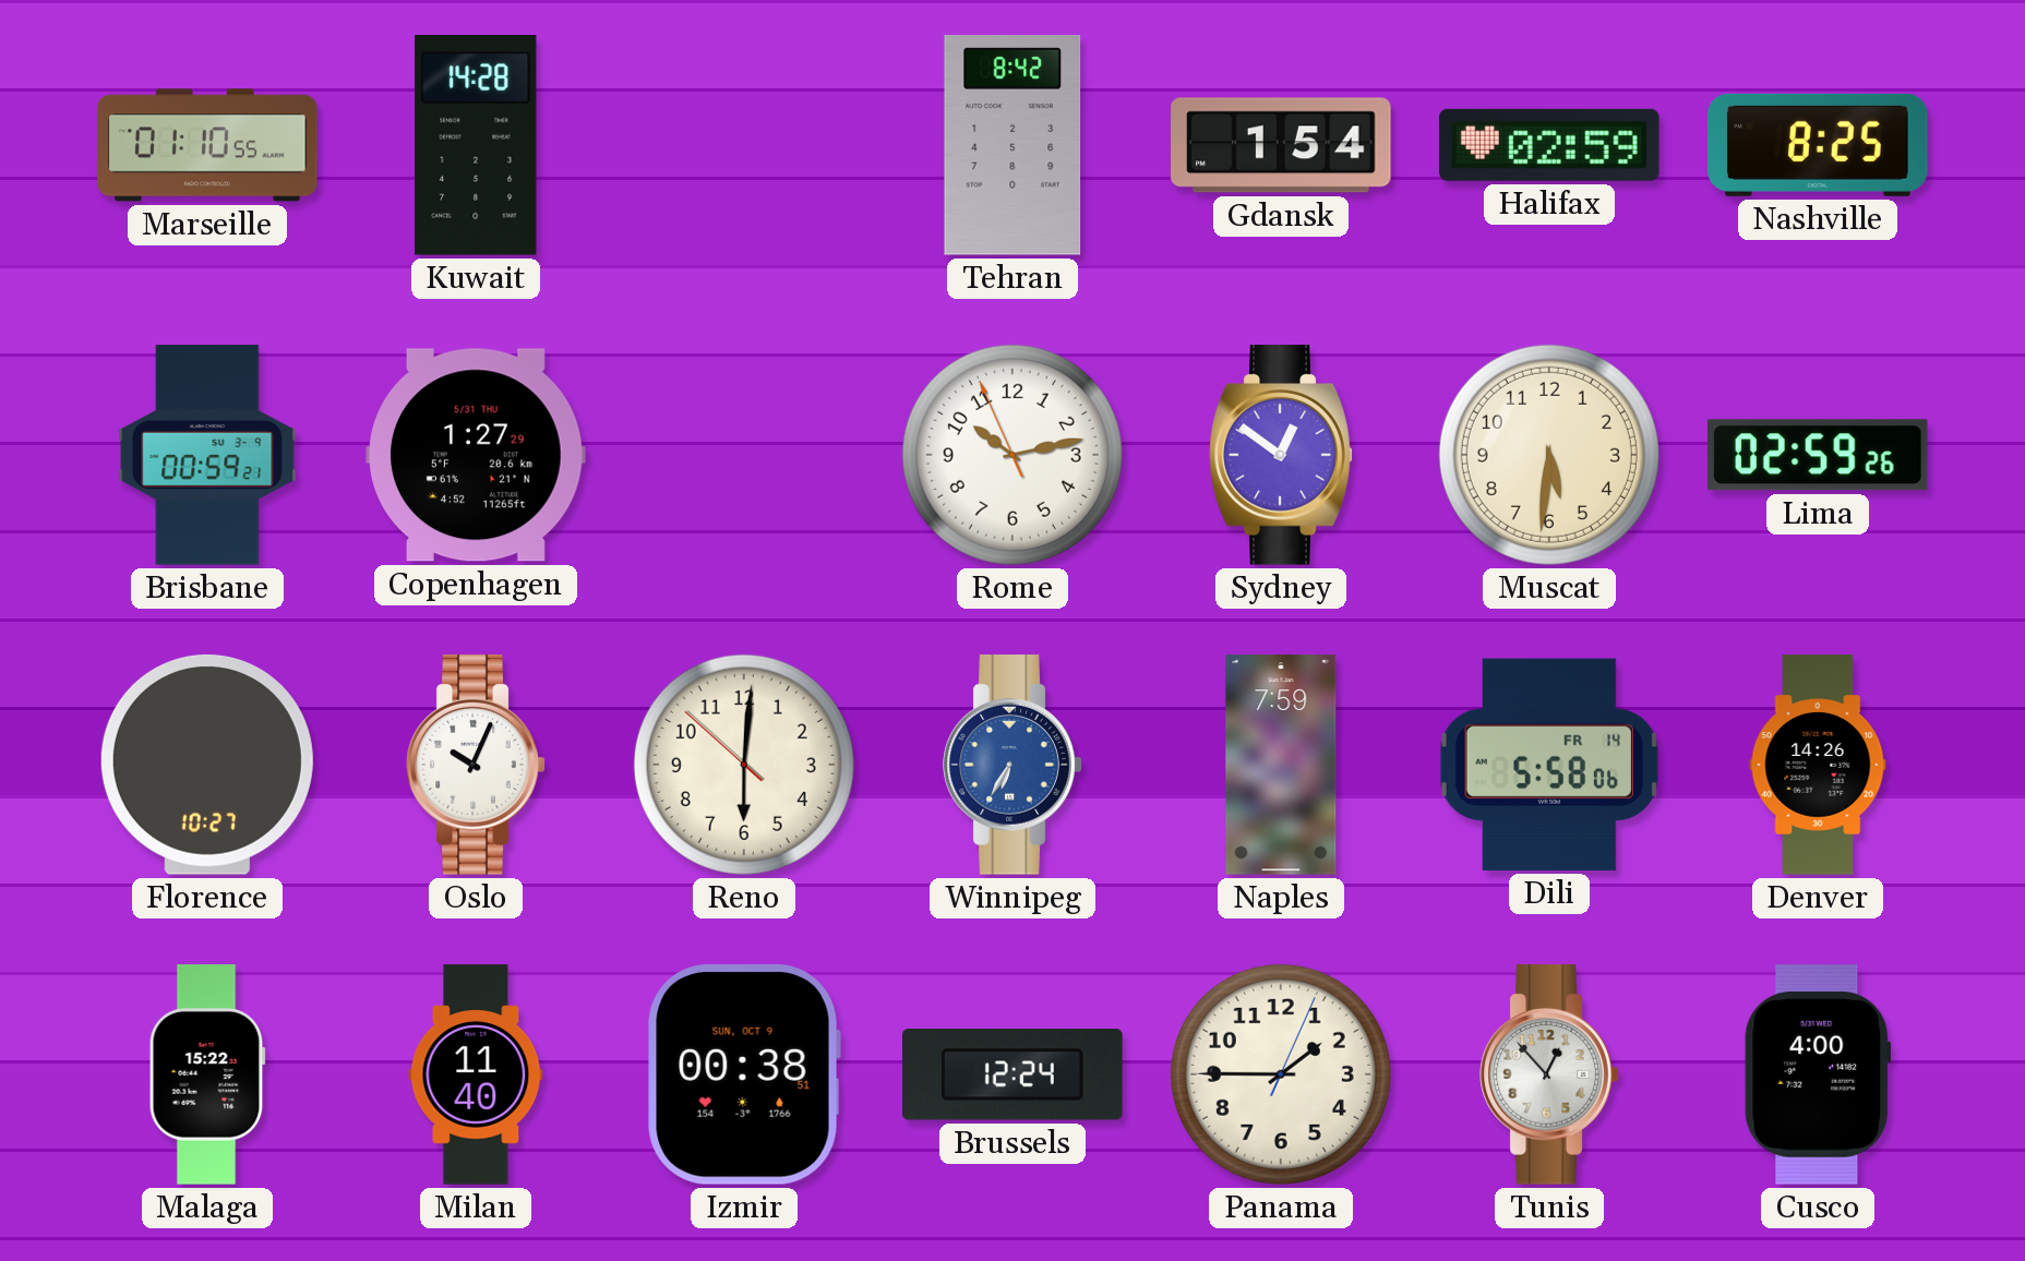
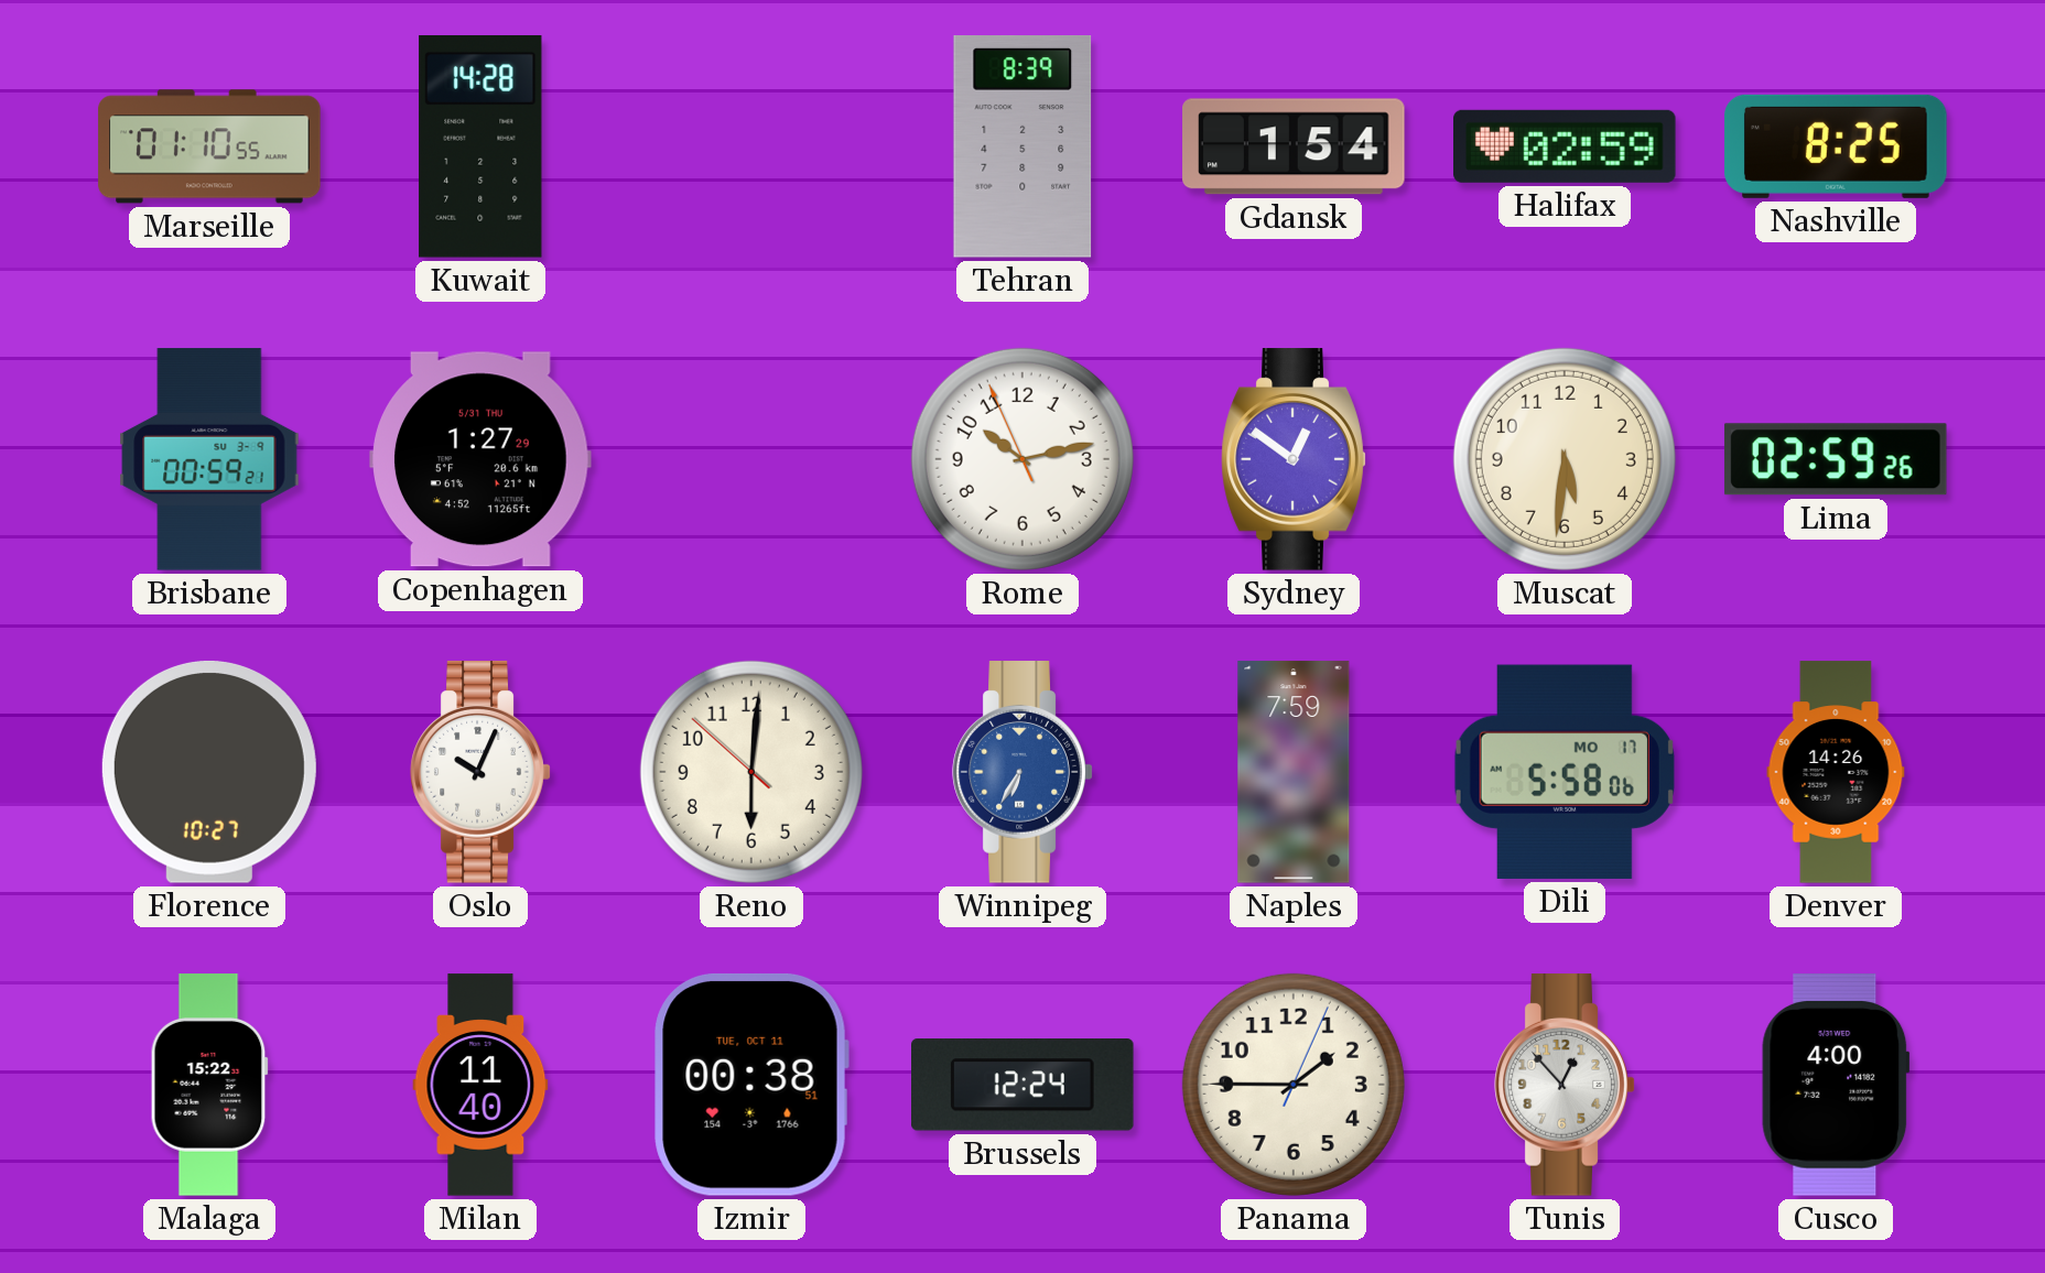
Tehran: 8:42 -> 8:39
Dili date: FR 14 -> MO 17
Izmir date: SUN, OCT 9 -> TUE, OCT 11
